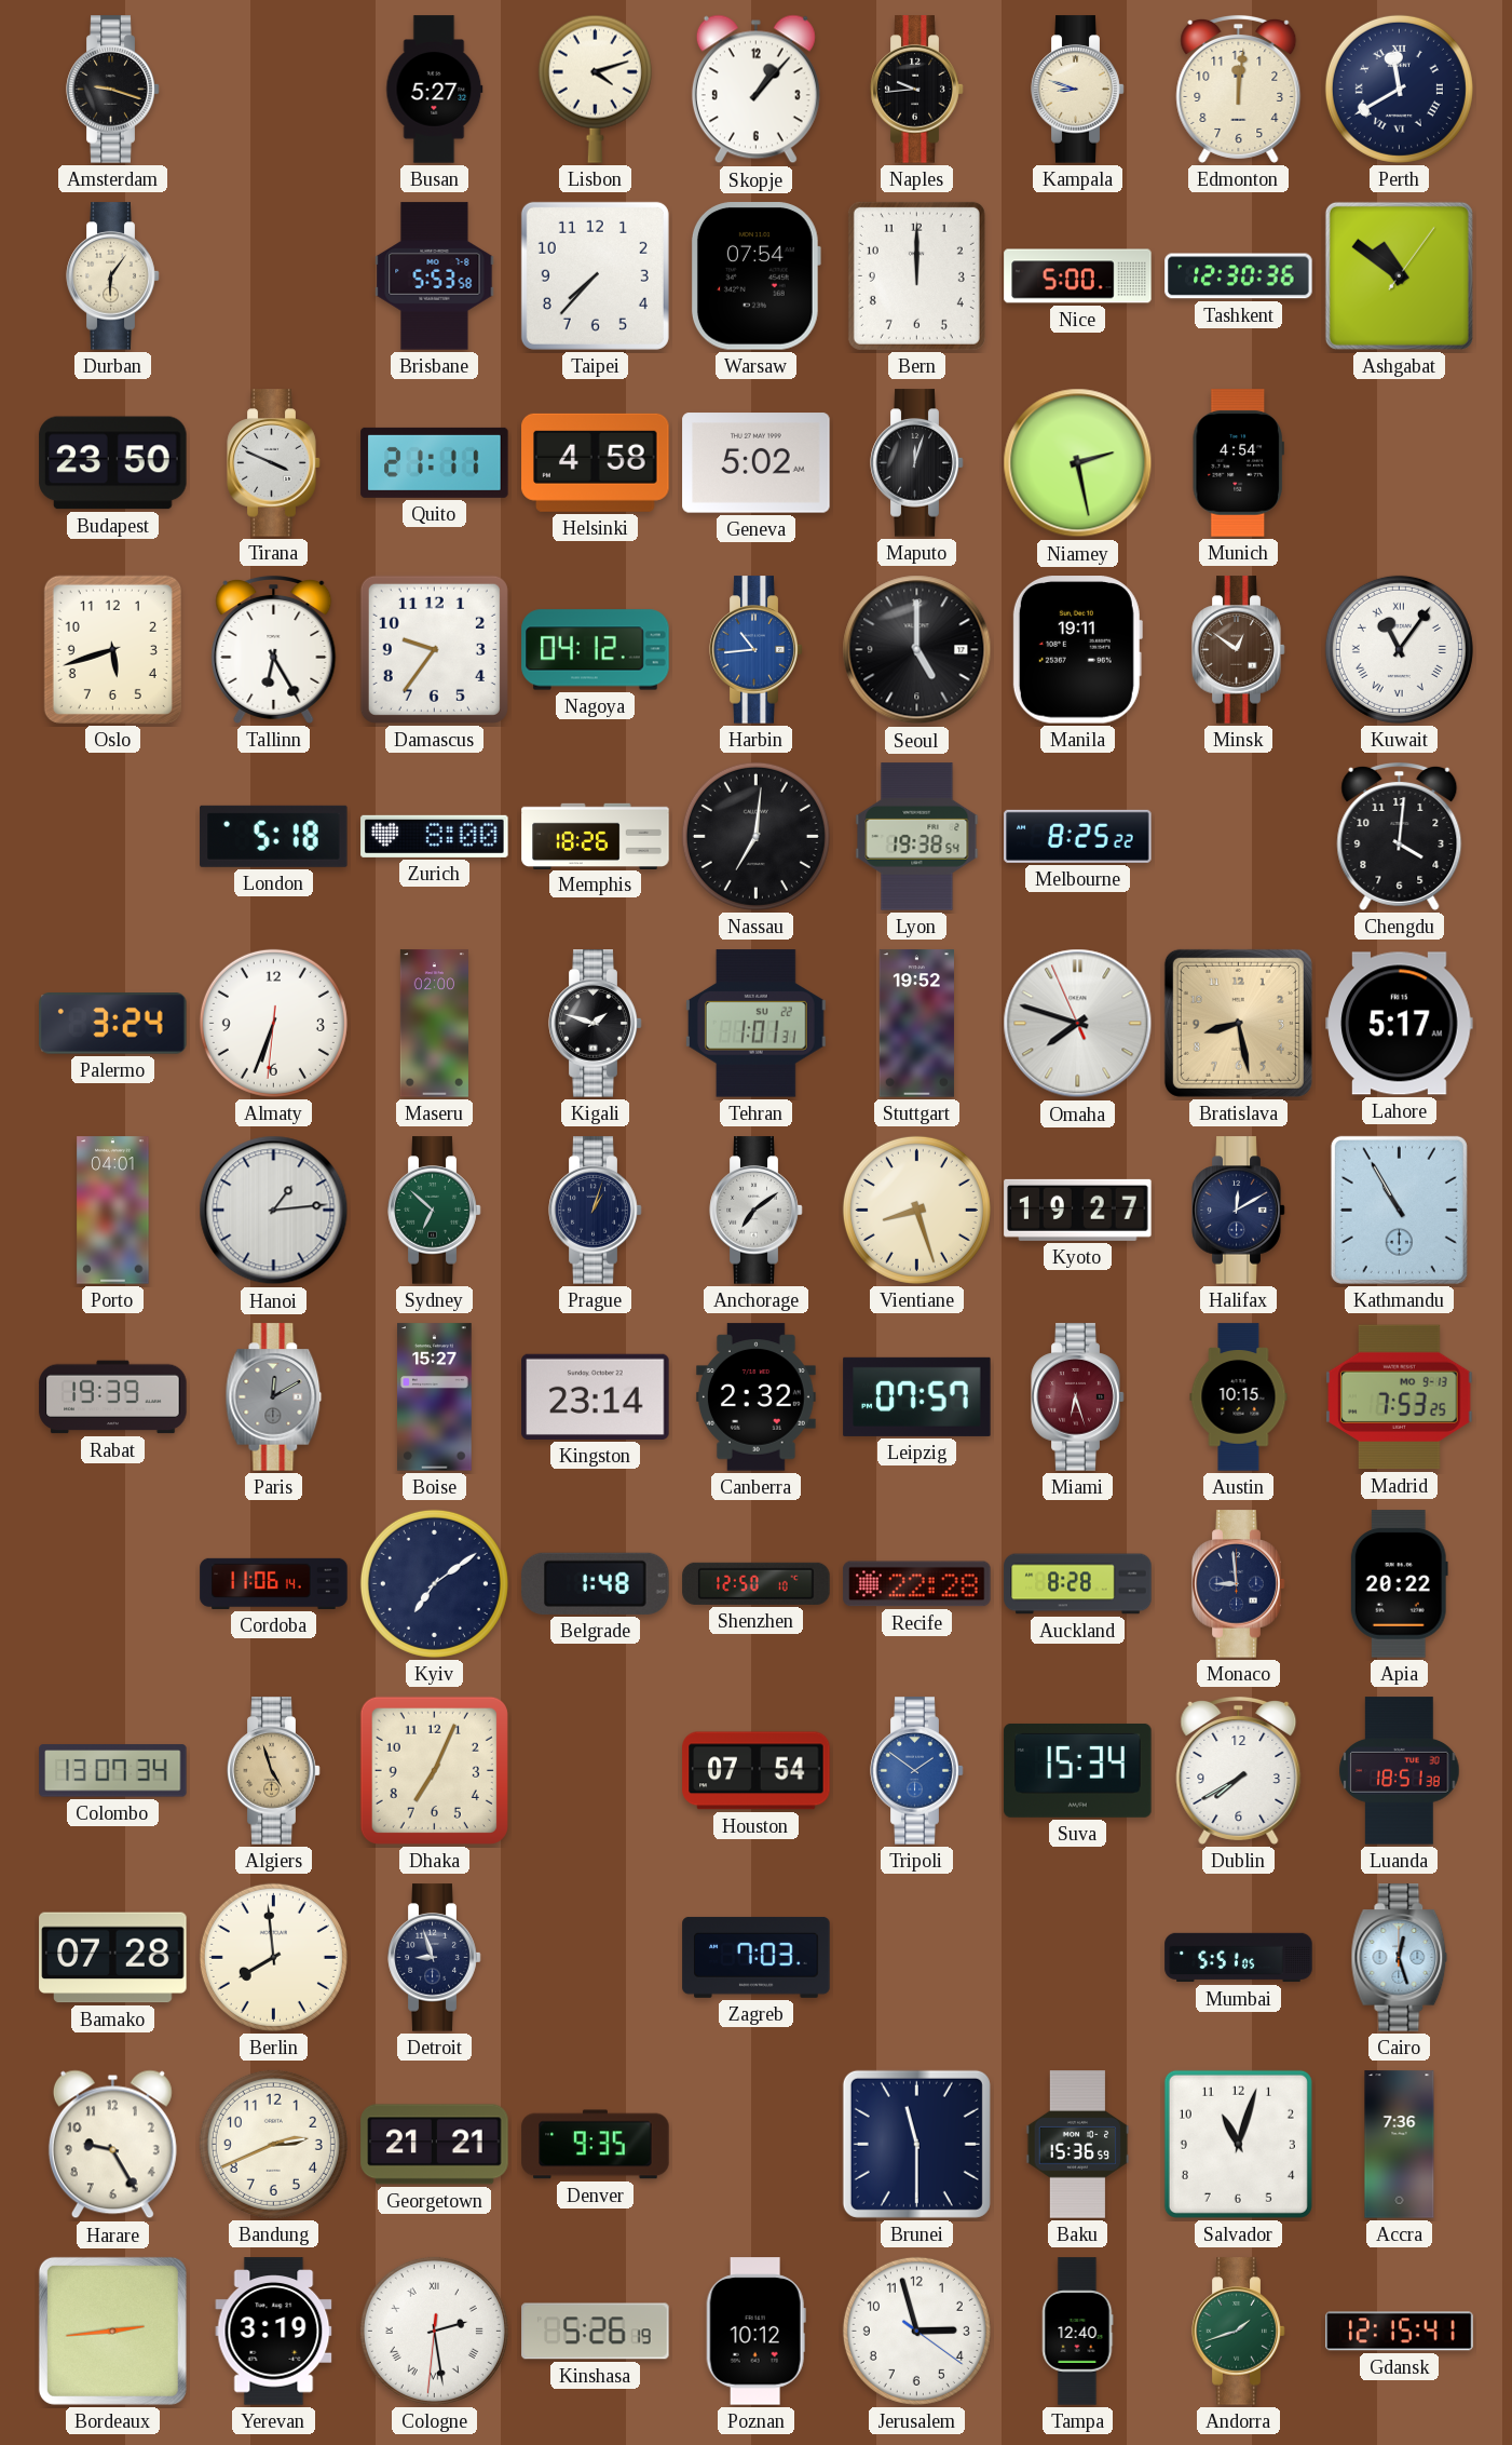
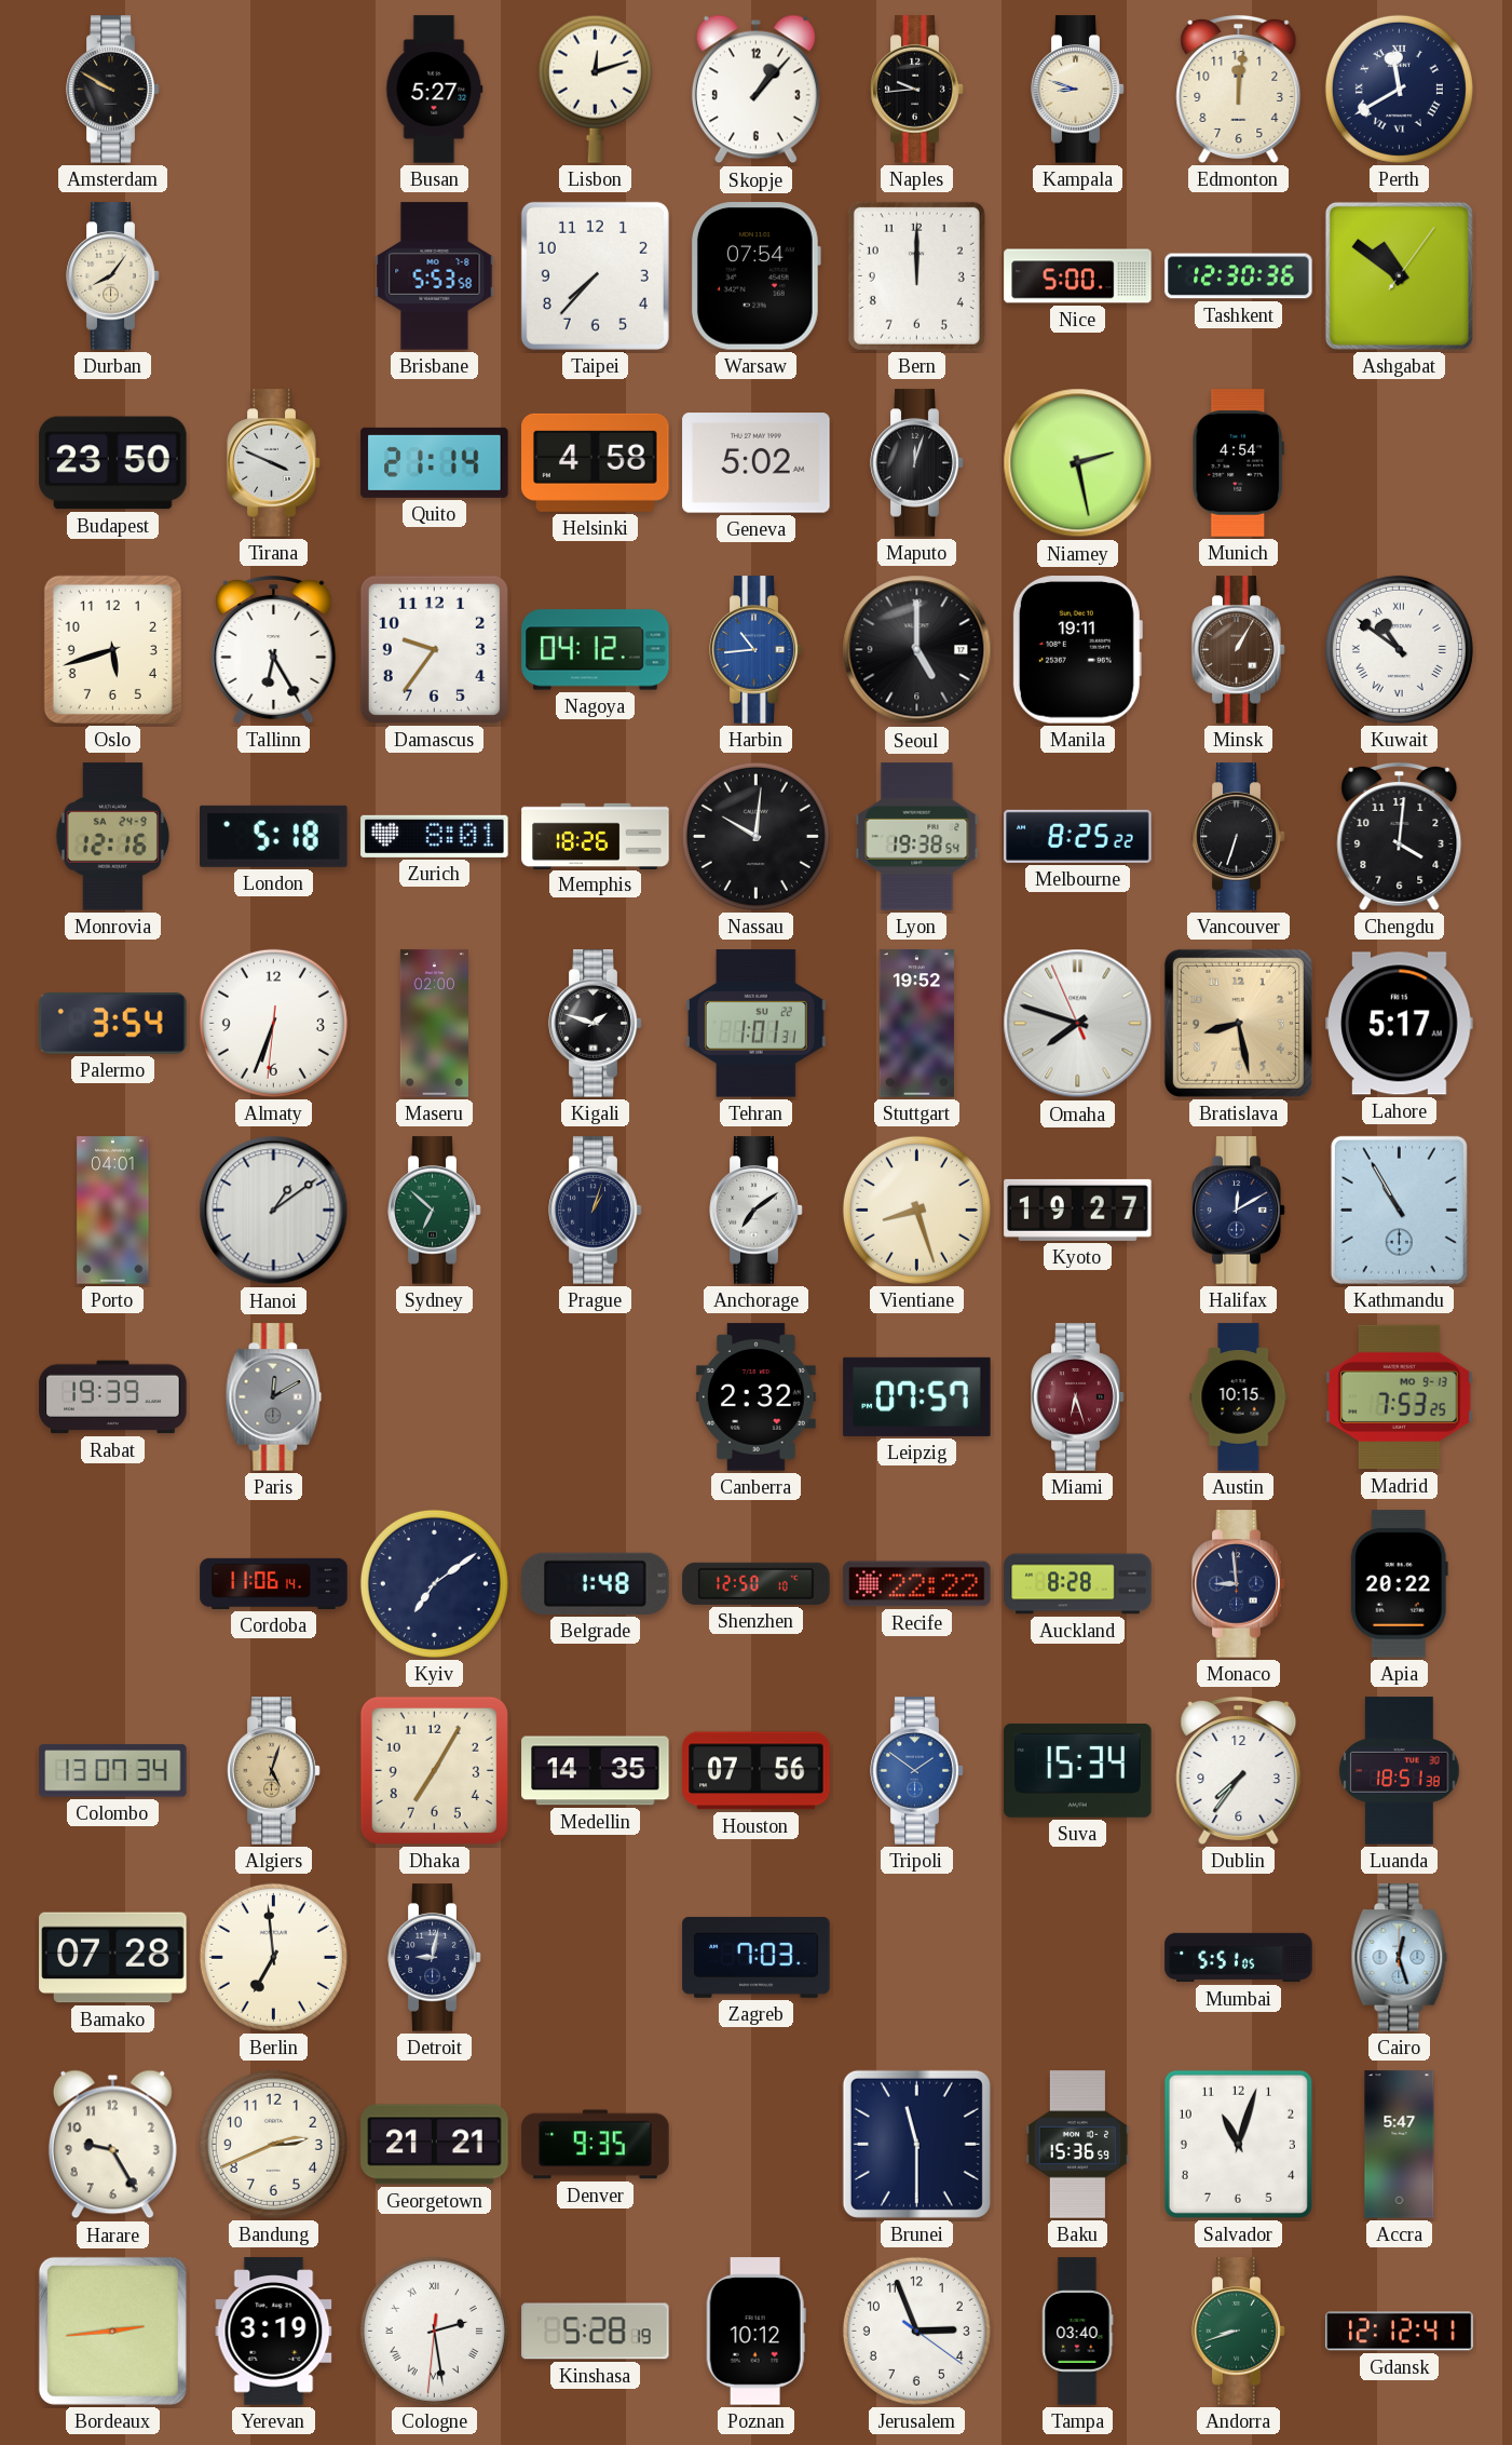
Amsterdam: 9:18 -> 9:50
Lisbon: 4:12 -> 12:12
Durban: 6:06 -> 8:06
Quito: 21:11 -> 21:14
Minsk: 12:51 -> 1:05
Kuwait: 11:06 -> 10:51
Monrovia: none -> 12:16
Zurich: 8:00 -> 8:01
Nassau: 7:01 -> 10:01
Vancouver: none -> 6:33
Palermo: 3:24 -> 3:54
Hanoi: 1:14 -> 1:09
Boise: 15:27 -> none
Kingston: 23:14 -> none
Recife: 22:28 -> 22:22
Algiers: 4:57 -> 5:03
Dhaka: 7:04 -> 7:05
Medellin: none -> 14:35
Houston: 07:54 -> 07:56
Dublin: 7:40 -> 7:36
Berlin: 7:59 -> 6:59
Detroit: 8:57 -> 9:02
Accra: 7:36 -> 5:47
Kinshasa: 5:26 -> 5:28
Jerusalem: 2:57 -> 2:56
Tampa: 12:40 -> 03:40
Andorra: 1:42 -> 8:42
Gdansk: 12:15 -> 12:12
